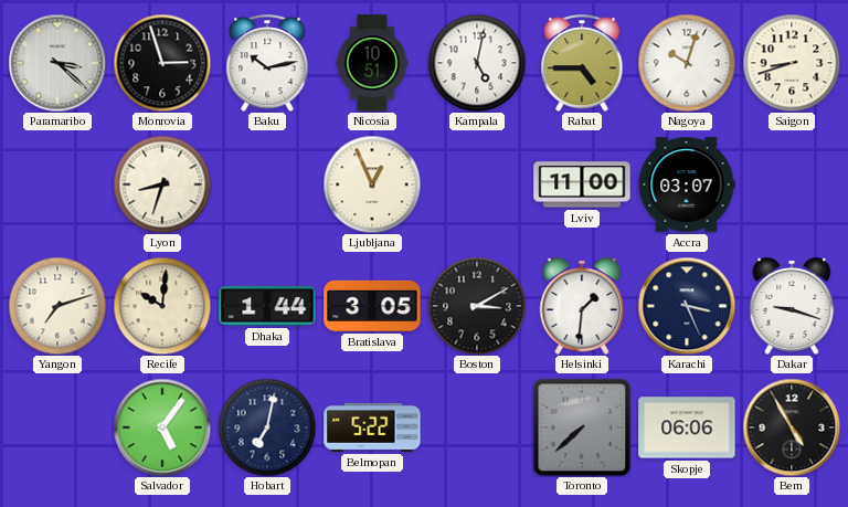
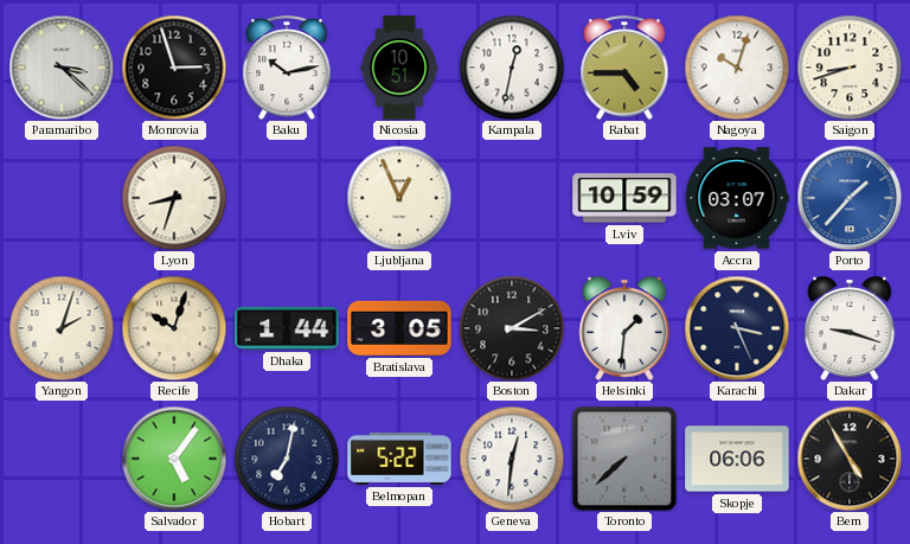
Kampala: 5:02 -> 12:32
Lviv: 11:00 -> 10:59
Porto: none -> 1:37
Yangon: 7:12 -> 2:03
Recife: 10:01 -> 10:03
Geneva: none -> 12:31
